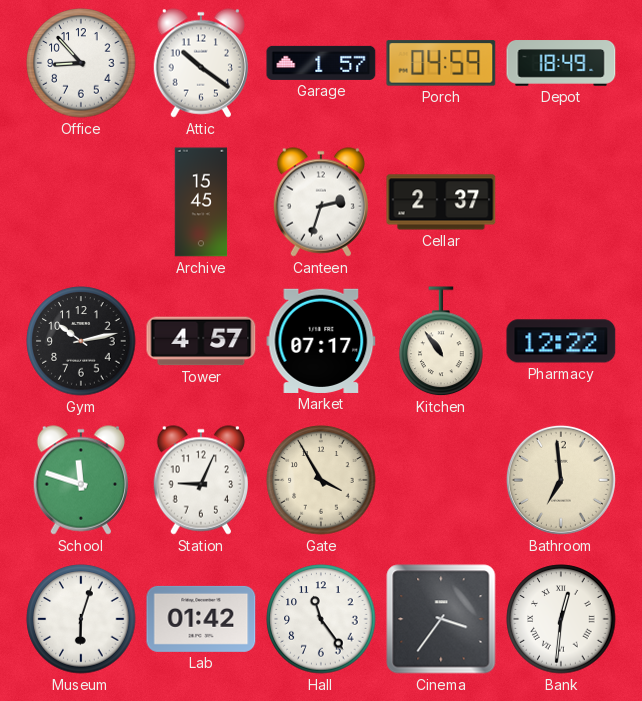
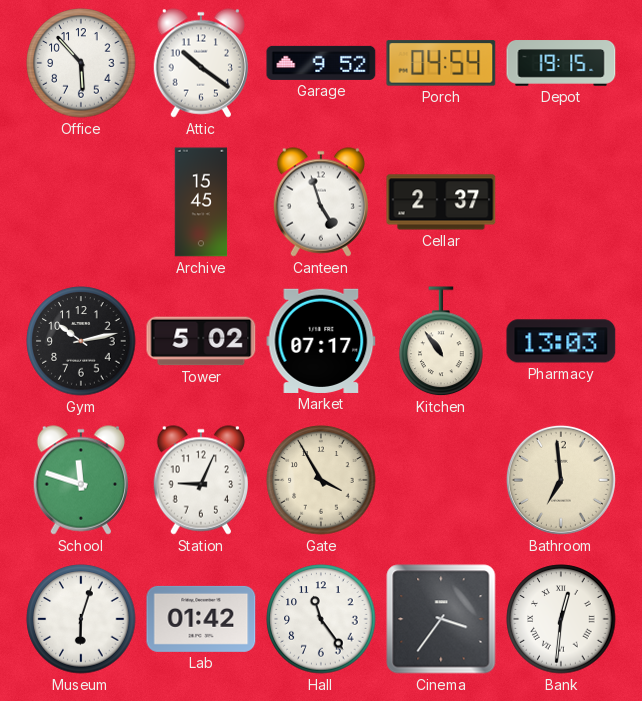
Office: 8:53 -> 5:53
Garage: 1:57 -> 9:52
Porch: 04:59 -> 04:54
Depot: 18:49 -> 19:15
Canteen: 2:33 -> 4:57
Tower: 4:57 -> 5:02
Pharmacy: 12:22 -> 13:03
